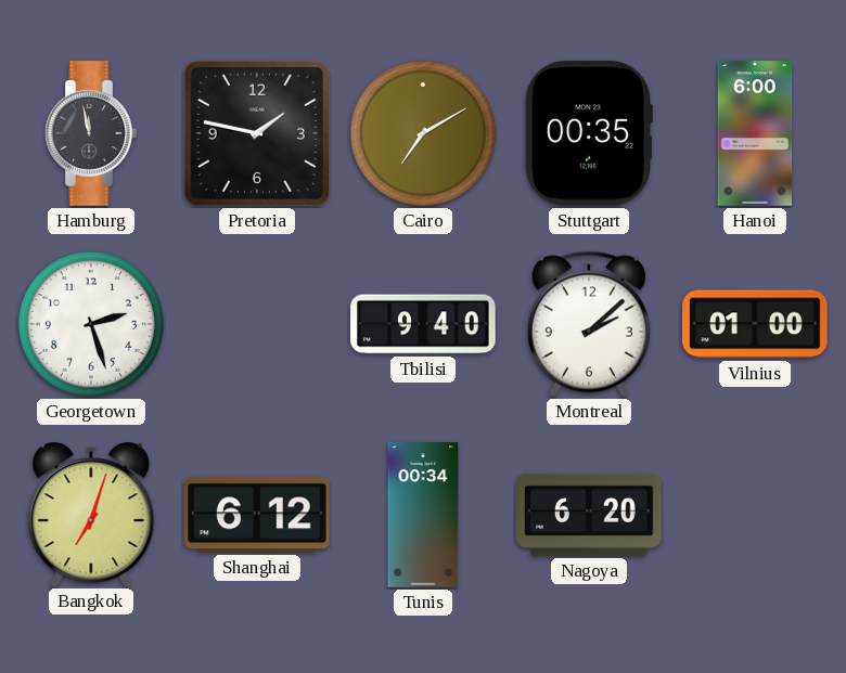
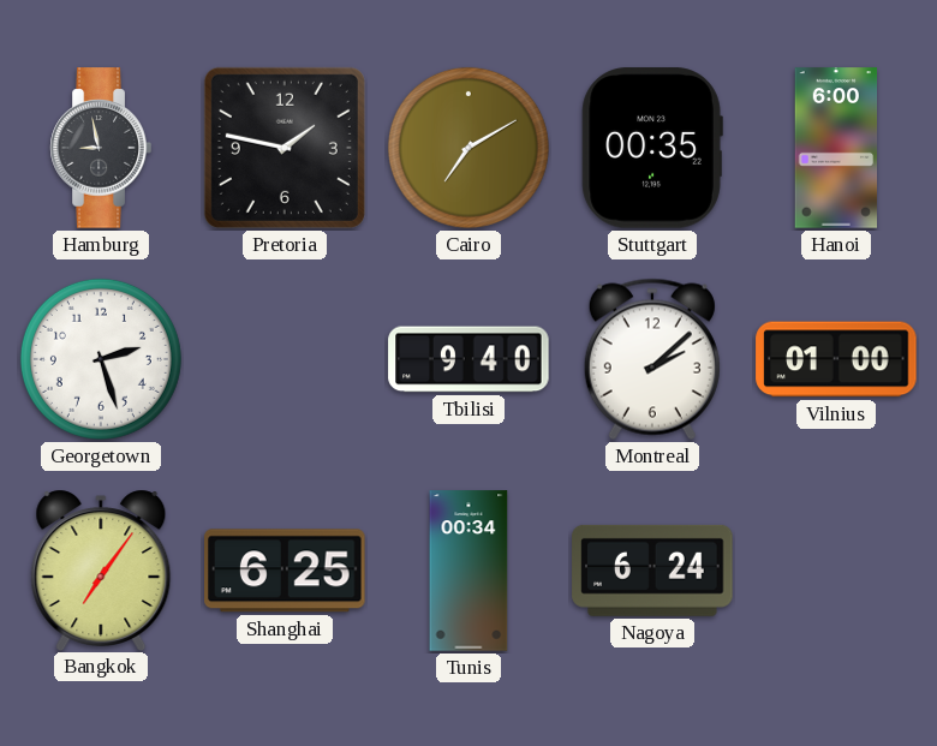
Hamburg: 11:58 -> 8:58
Bangkok: 7:03 -> 7:06
Shanghai: 6:12 -> 6:25
Nagoya: 6:20 -> 6:24
